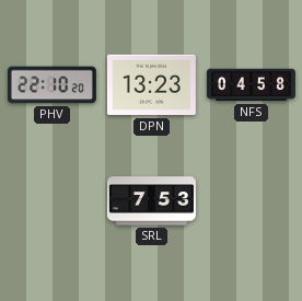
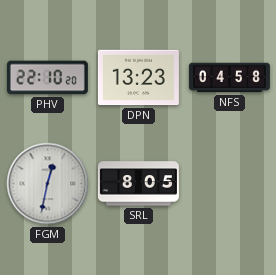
FGM: none -> 12:32
SRL: 7:53 -> 8:05
